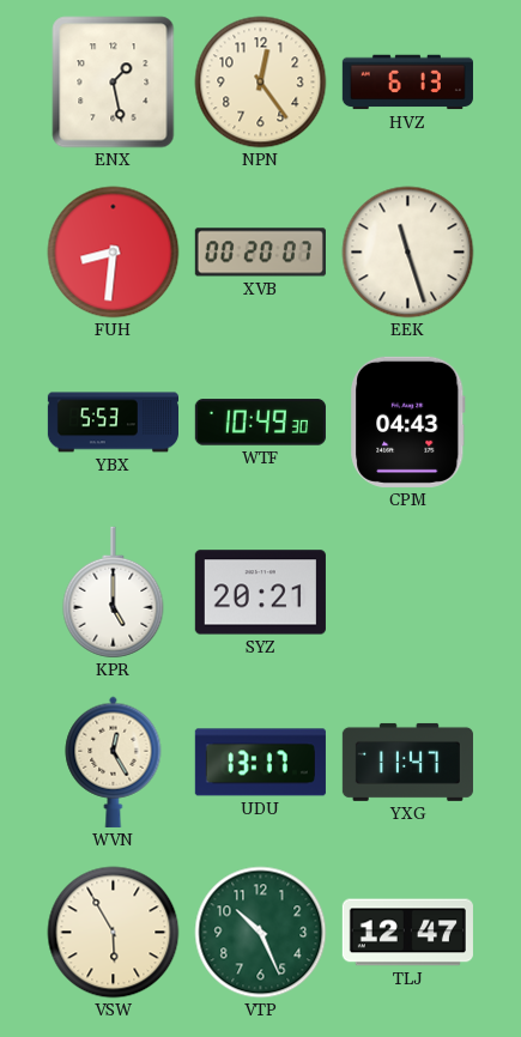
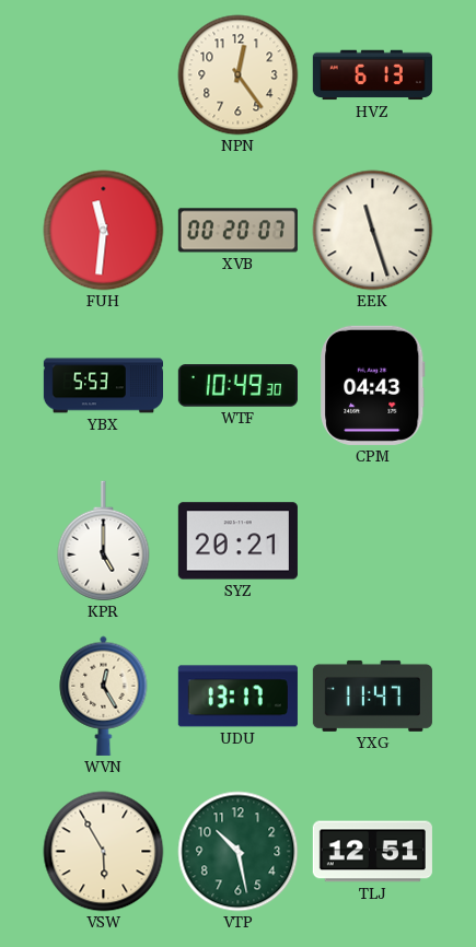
ENX: 1:28 -> none
FUH: 8:31 -> 11:31
VTP: 10:26 -> 10:28
TLJ: 12:47 -> 12:51
